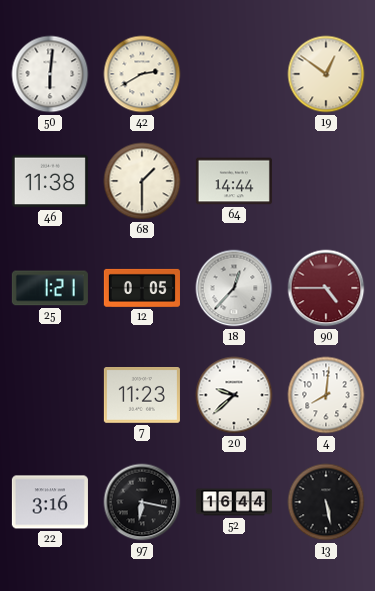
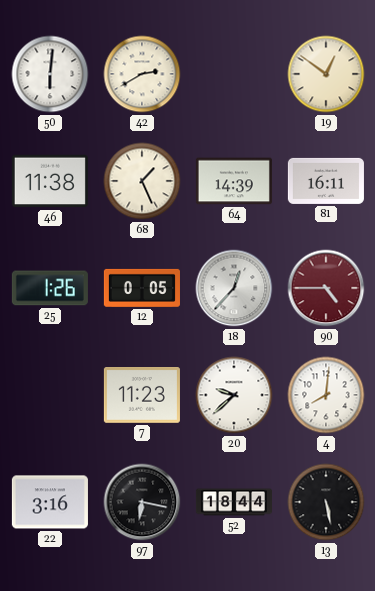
68: 1:30 -> 1:26
64: 14:44 -> 14:39
81: none -> 16:11
25: 1:21 -> 1:26
52: 16:44 -> 18:44
